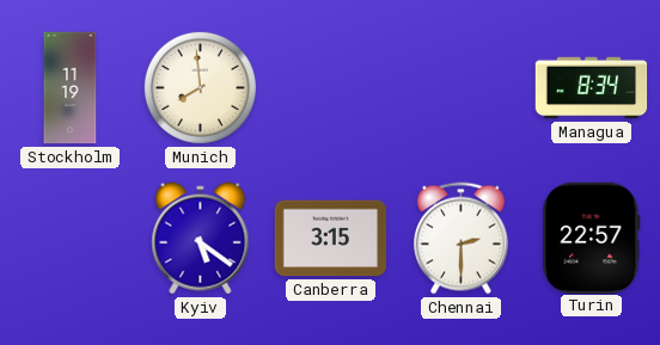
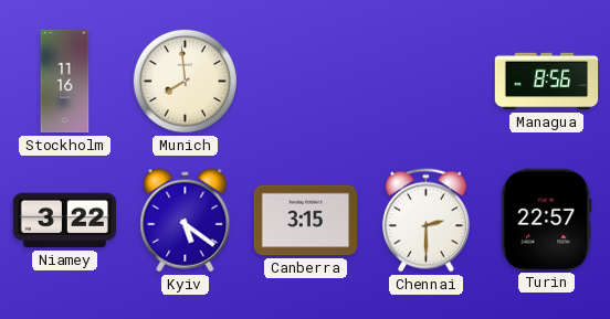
Stockholm: 11:19 -> 11:16
Managua: 8:34 -> 8:56
Niamey: none -> 3:22
